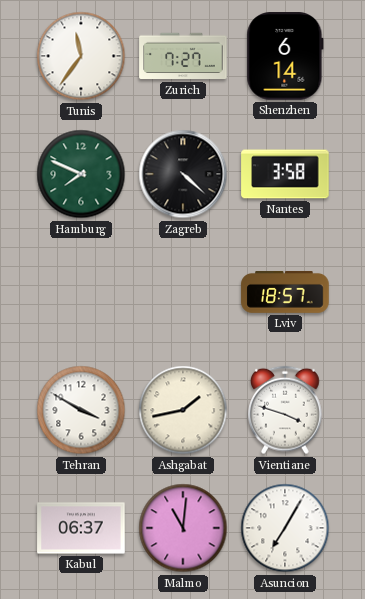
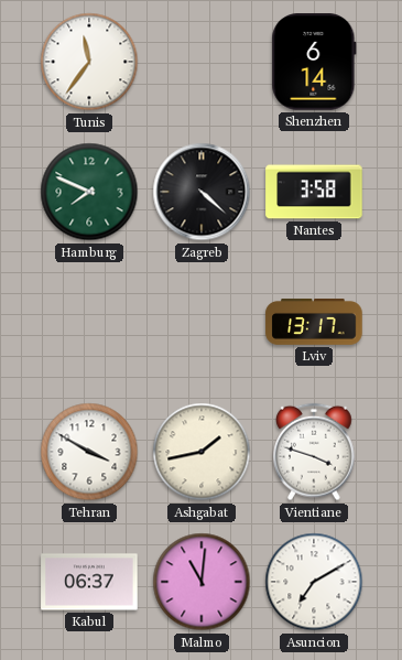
Zurich: 7:27 -> none
Lviv: 18:57 -> 13:17
Asuncion: 7:05 -> 7:10
